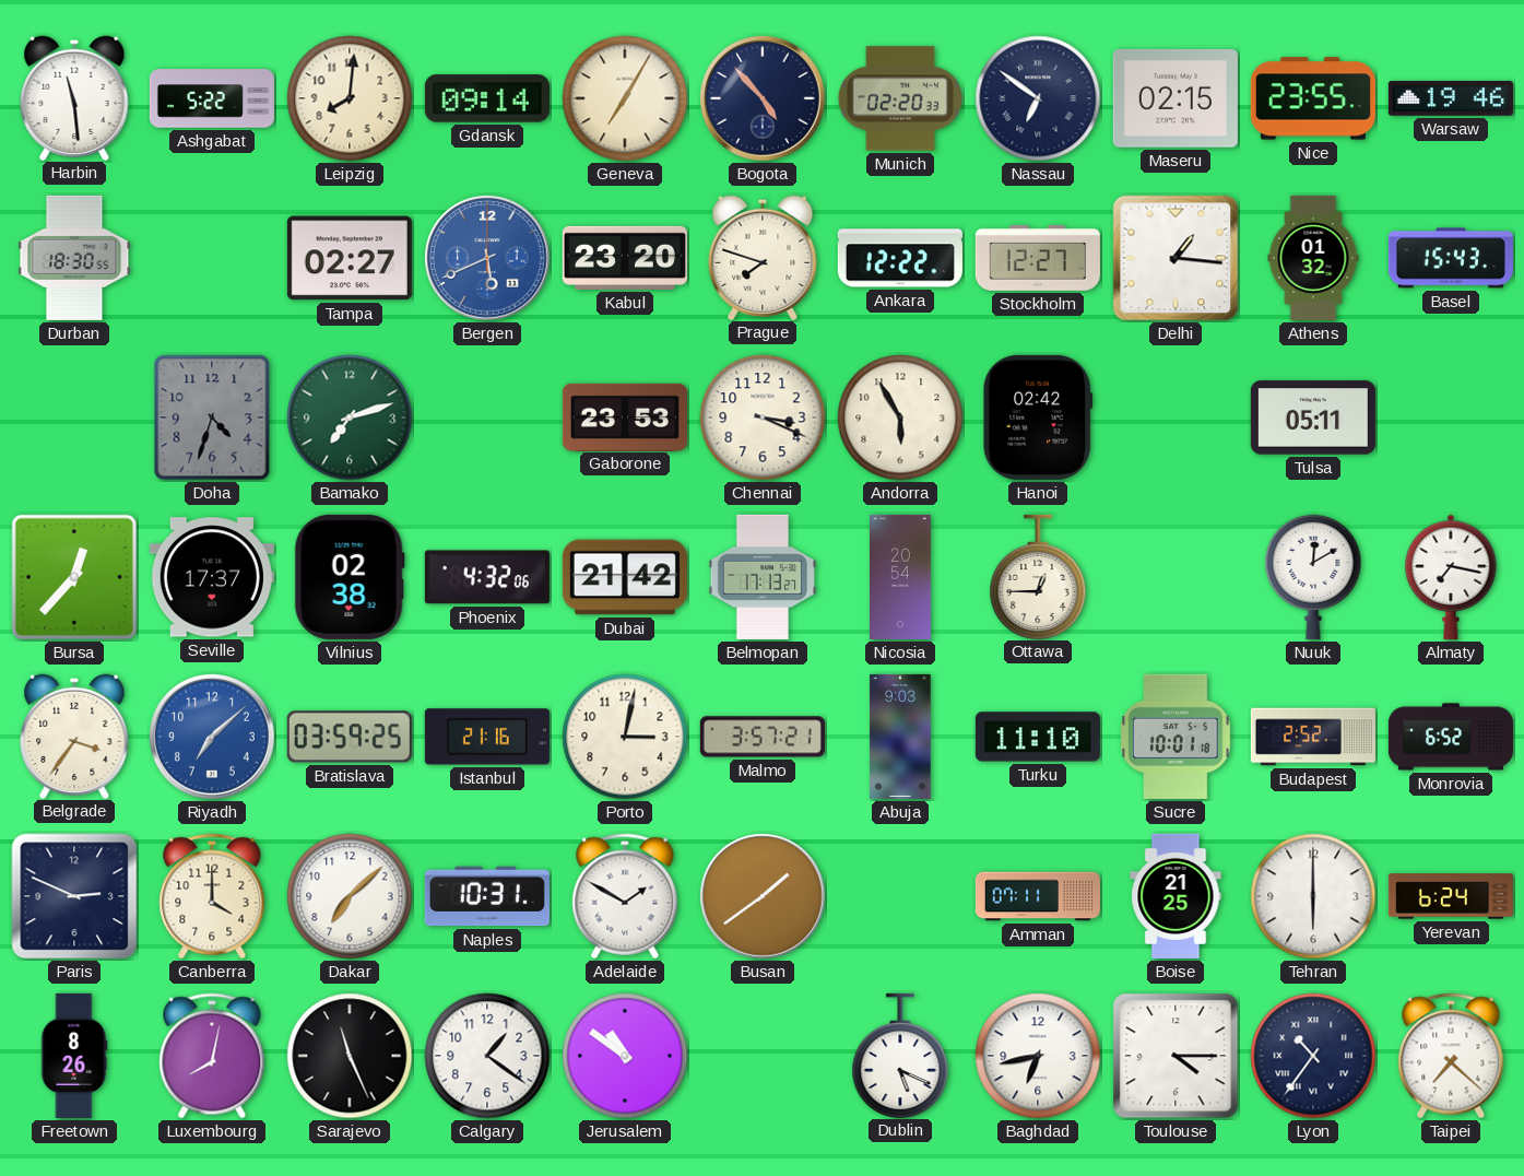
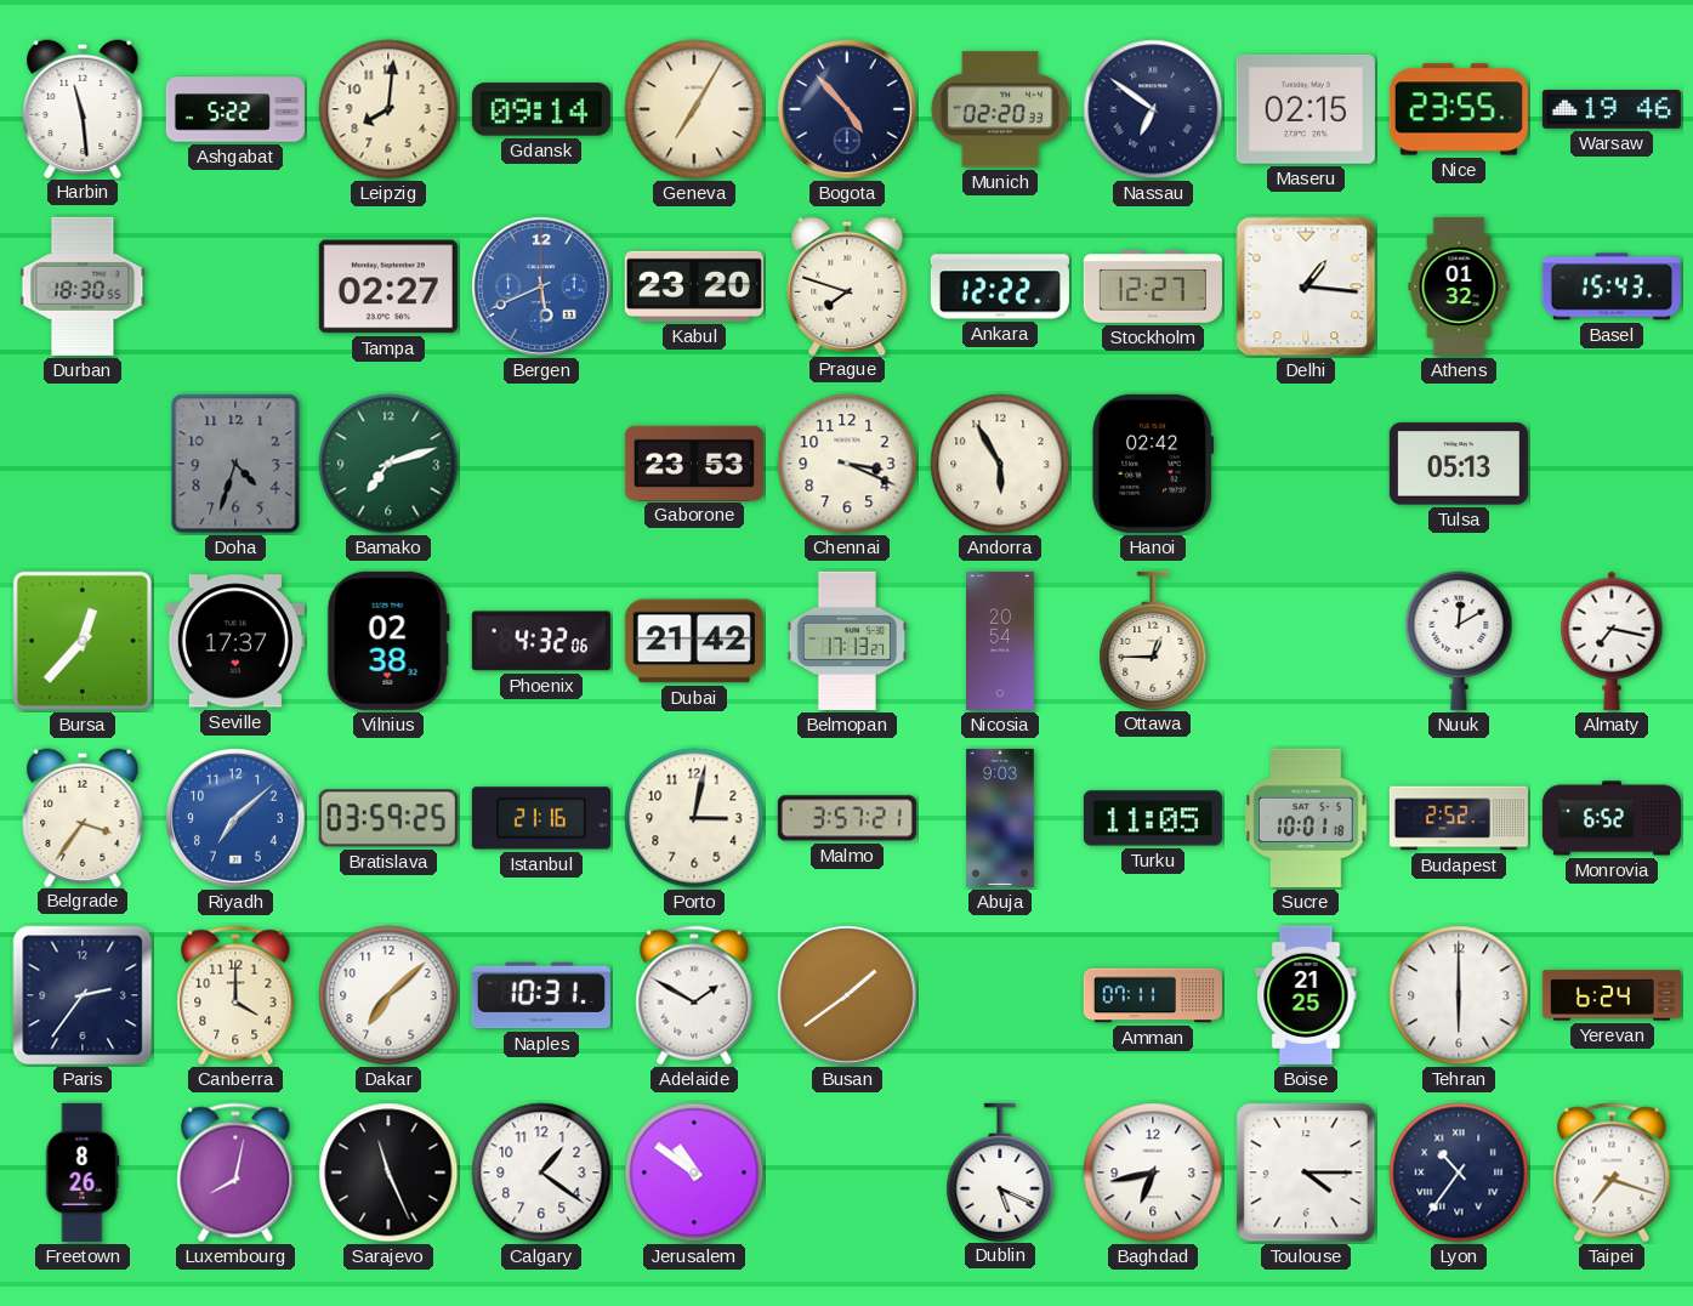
Tulsa: 05:11 -> 05:13
Turku: 11:10 -> 11:05
Paris: 2:49 -> 2:36
Taipei: 7:22 -> 7:18
